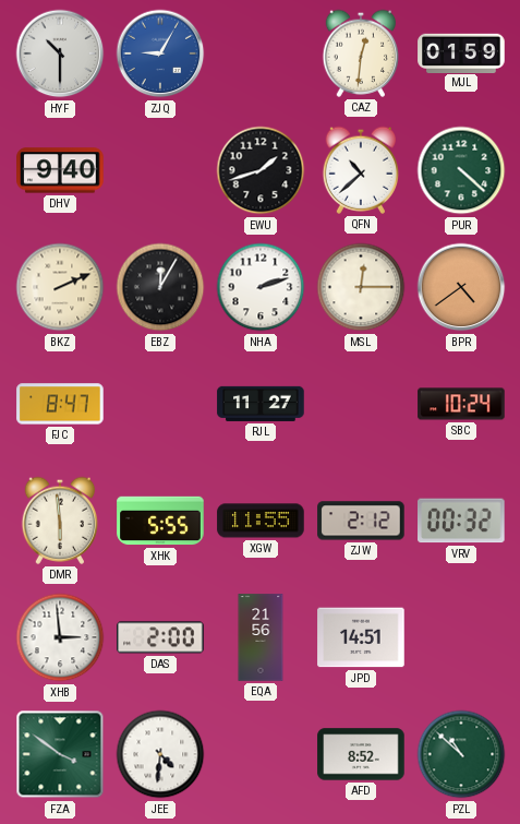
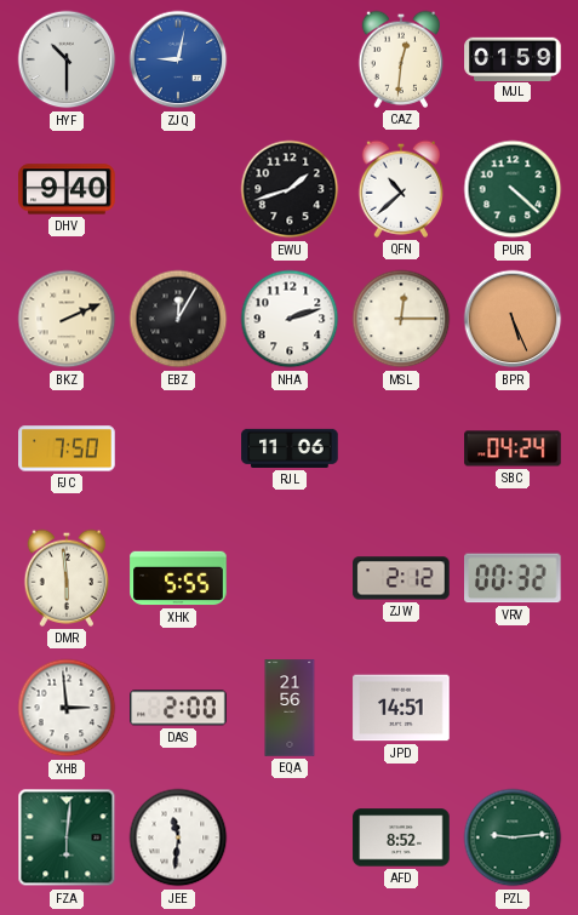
ZJQ: 9:05 -> 9:02
BPR: 4:39 -> 5:26
FJC: 8:47 -> 7:50
RJL: 11:27 -> 11:06
SBC: 10:24 -> 04:24
XGW: 11:55 -> none
FZA: 3:51 -> 6:01
JEE: 4:31 -> 11:31
PZL: 10:52 -> 9:14
